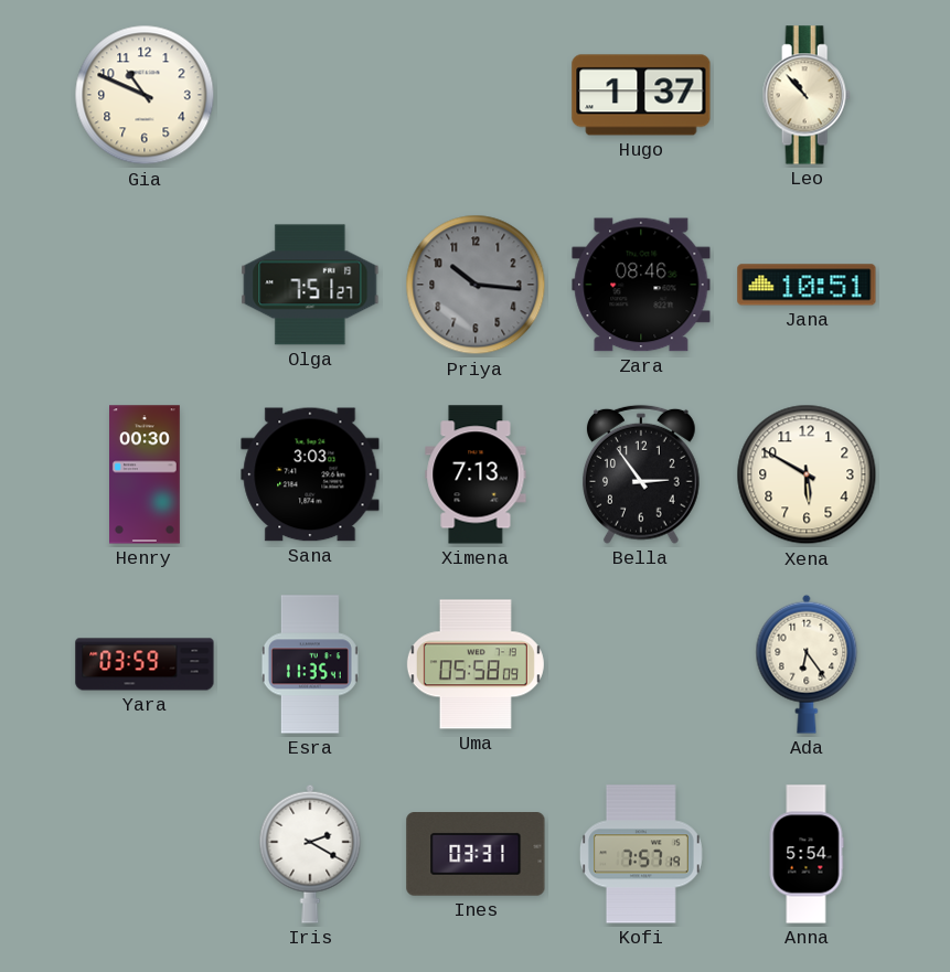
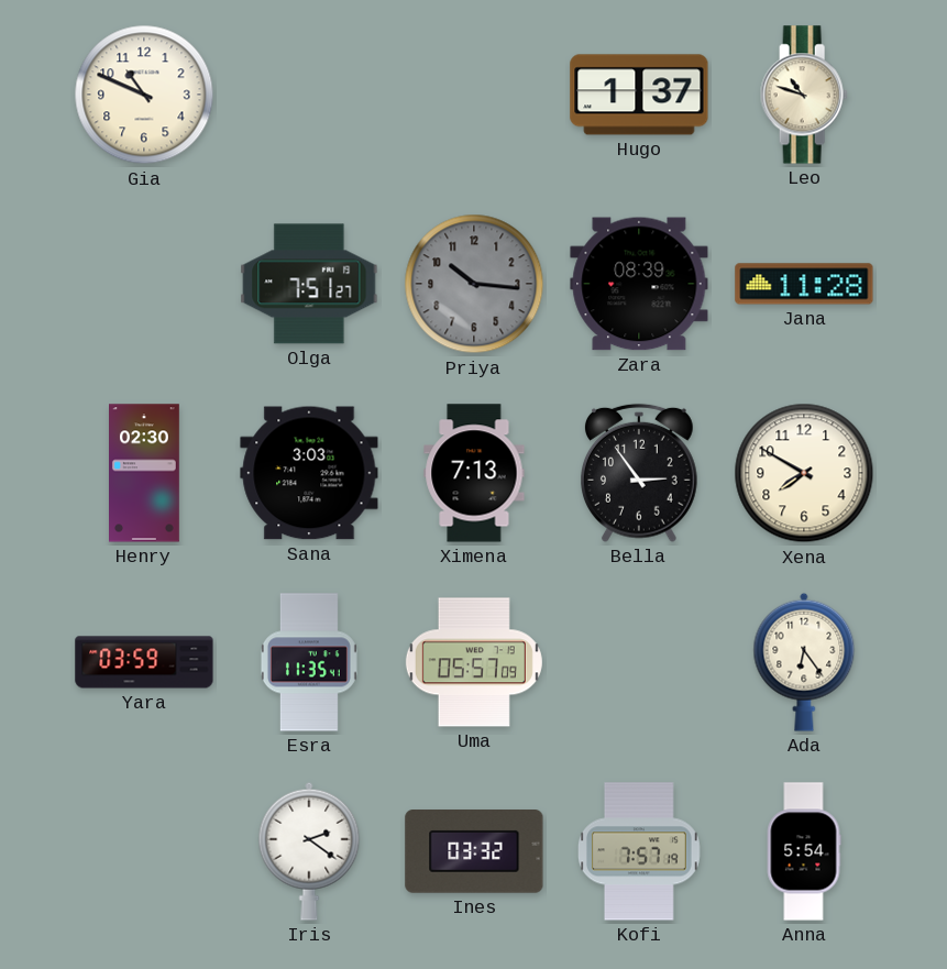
Leo: 10:53 -> 10:48
Zara: 08:46 -> 08:39
Jana: 10:51 -> 11:28
Henry: 00:30 -> 02:30
Xena: 5:50 -> 7:50
Uma: 05:58 -> 05:57
Iris: 2:20 -> 2:21
Ines: 03:31 -> 03:32
